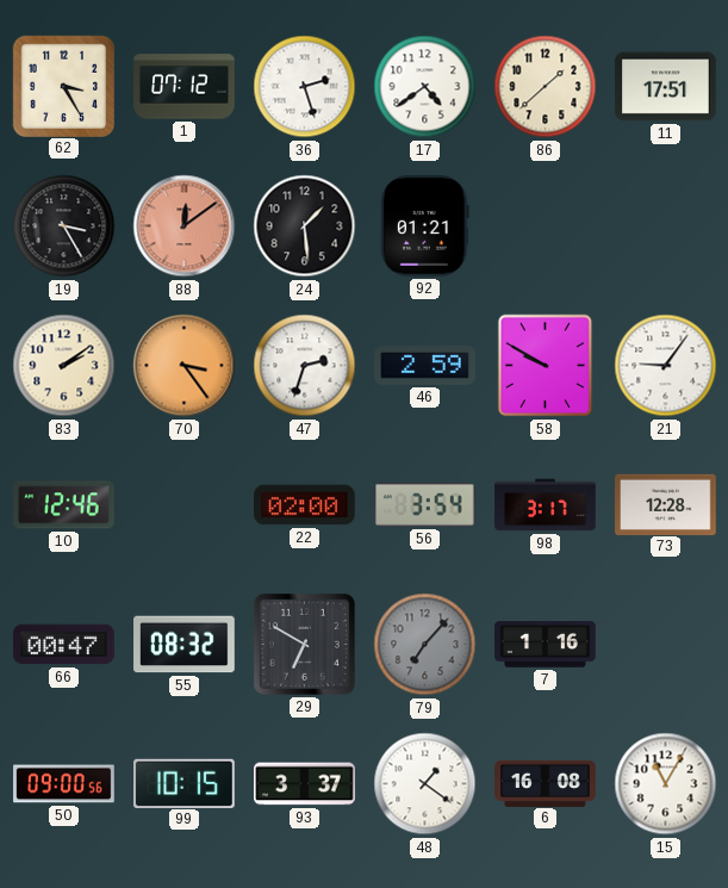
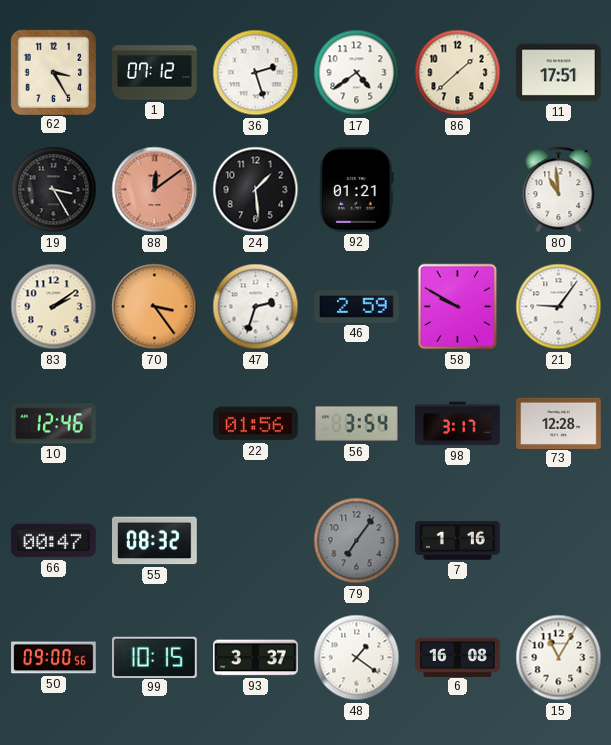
80: none -> 10:59
22: 02:00 -> 01:56
29: 6:50 -> none
79: 7:07 -> 7:06
